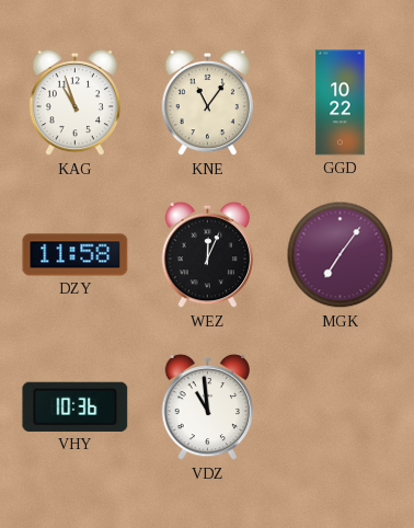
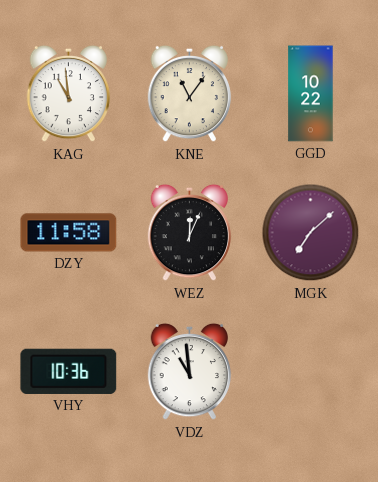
KAG: 10:57 -> 10:59
MGK: 7:06 -> 7:08
